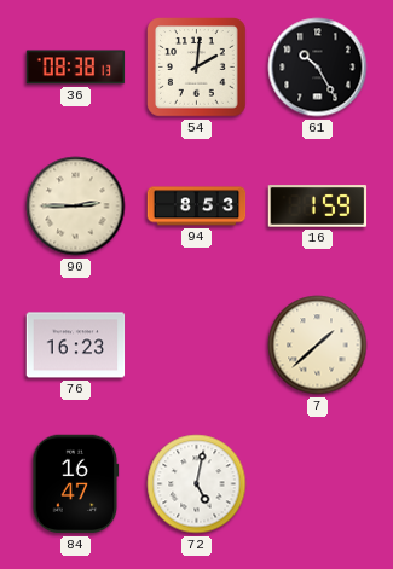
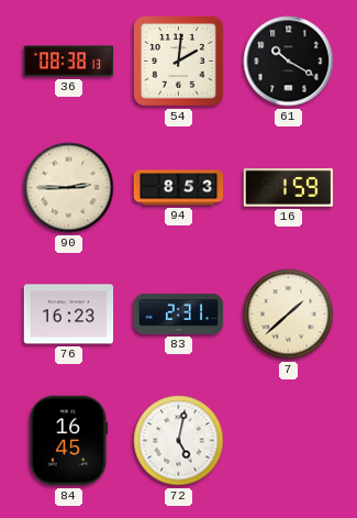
61: 10:25 -> 10:20
83: none -> 2:31
84: 16:47 -> 16:45
